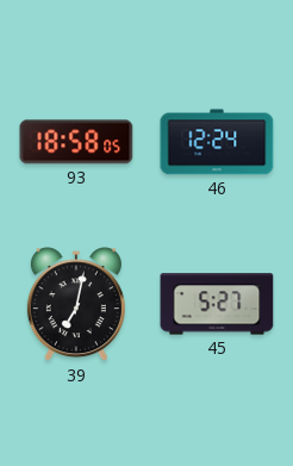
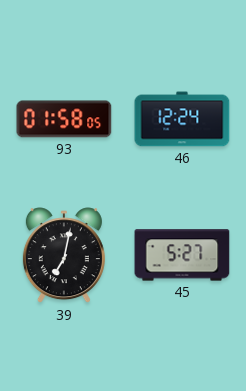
93: 18:58 -> 01:58
